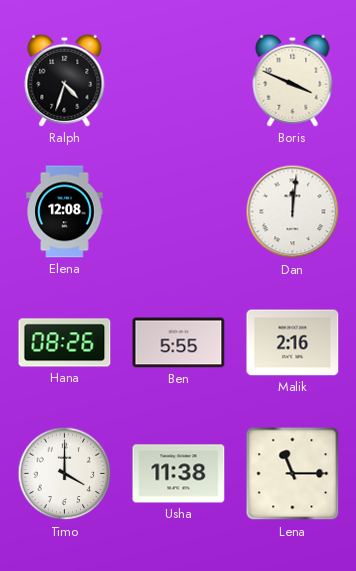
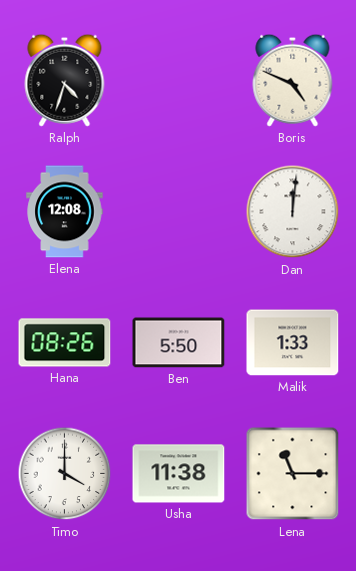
Boris: 3:49 -> 4:49
Ben: 5:55 -> 5:50
Malik: 2:16 -> 1:33
